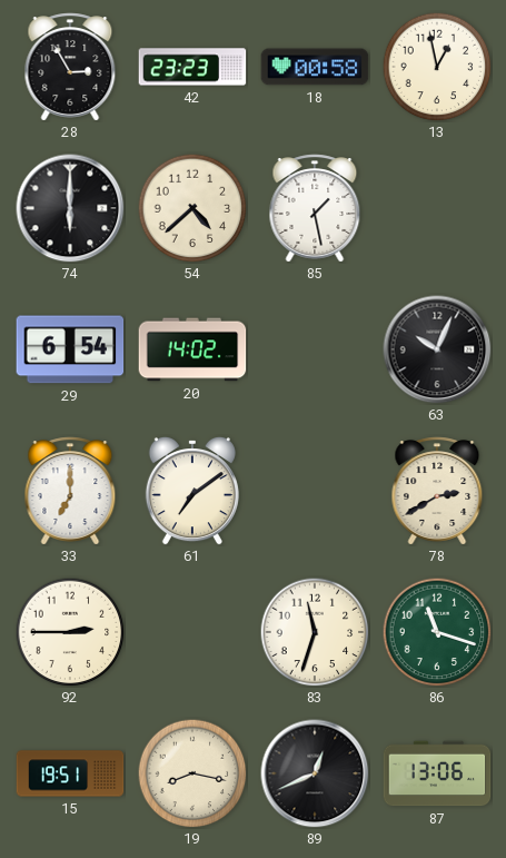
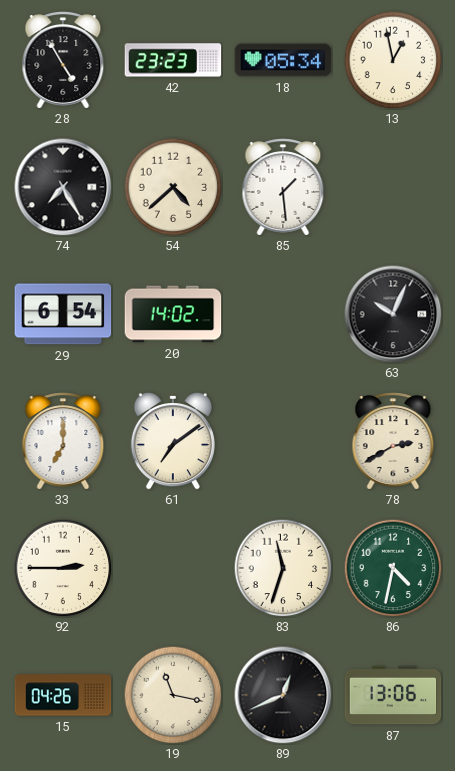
28: 2:55 -> 4:55
18: 00:58 -> 05:34
74: 6:00 -> 7:25
85: 1:28 -> 1:29
86: 11:18 -> 4:32
15: 19:51 -> 04:26
19: 8:17 -> 11:17
